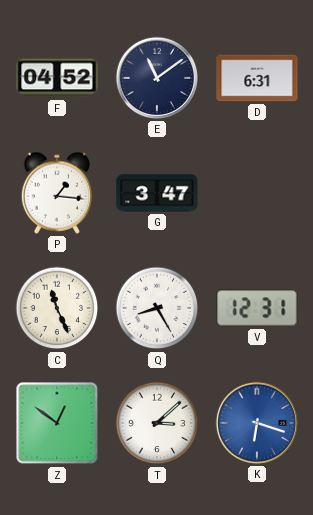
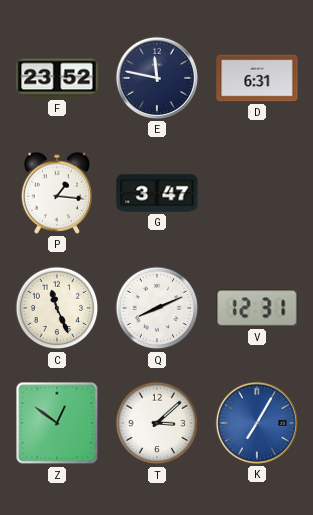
F: 04:52 -> 23:52
E: 11:09 -> 11:47
Q: 8:25 -> 8:11
K: 6:18 -> 7:05
